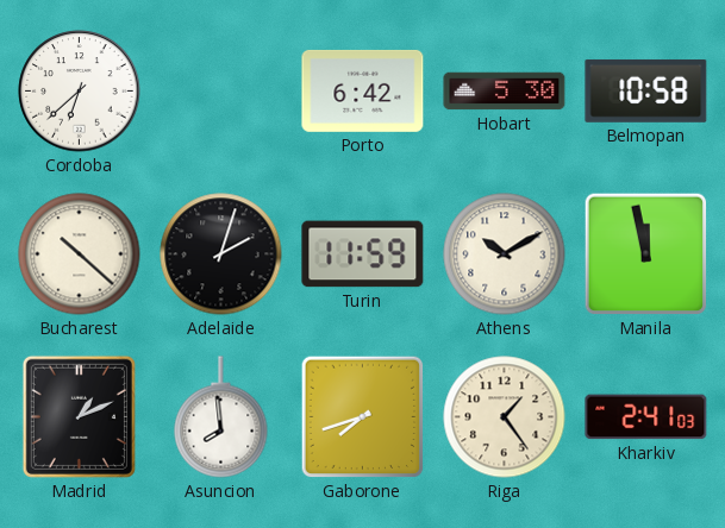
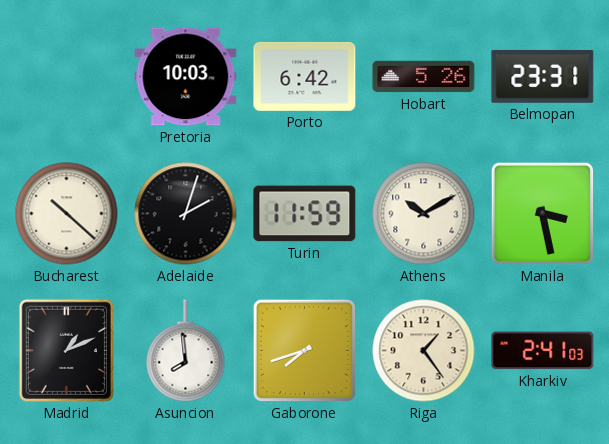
Cordoba: 6:38 -> none
Pretoria: none -> 10:03
Hobart: 5:30 -> 5:26
Belmopan: 10:58 -> 23:31
Manila: 11:58 -> 3:28
